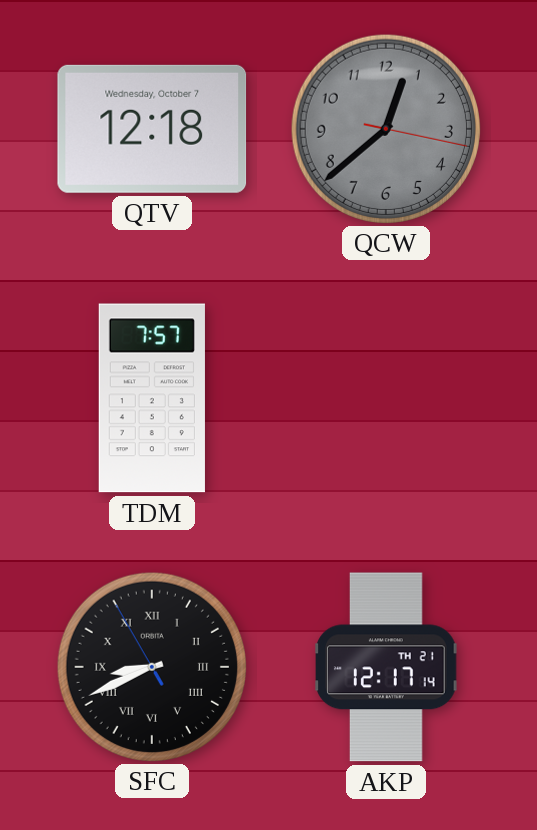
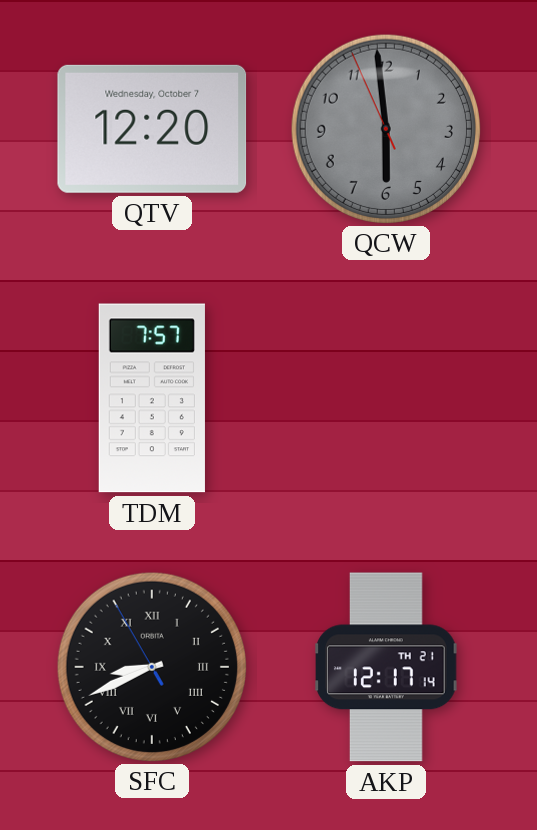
QTV: 12:18 -> 12:20
QCW: 12:38 -> 5:58
